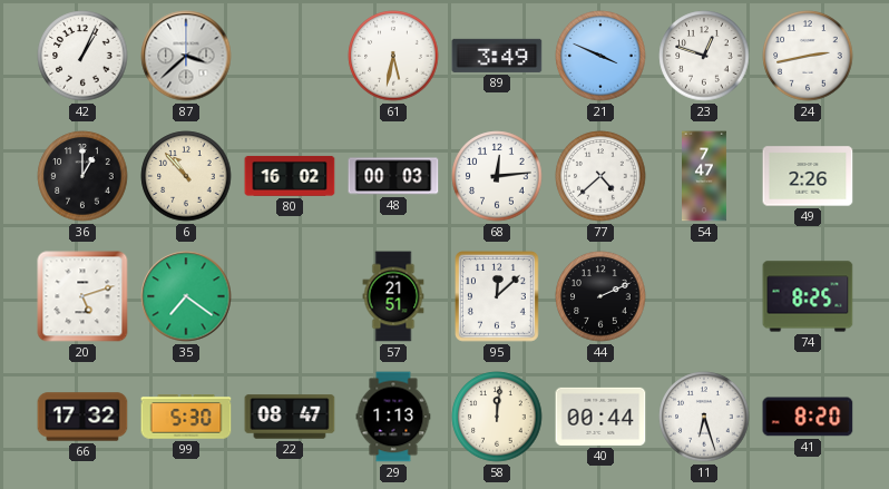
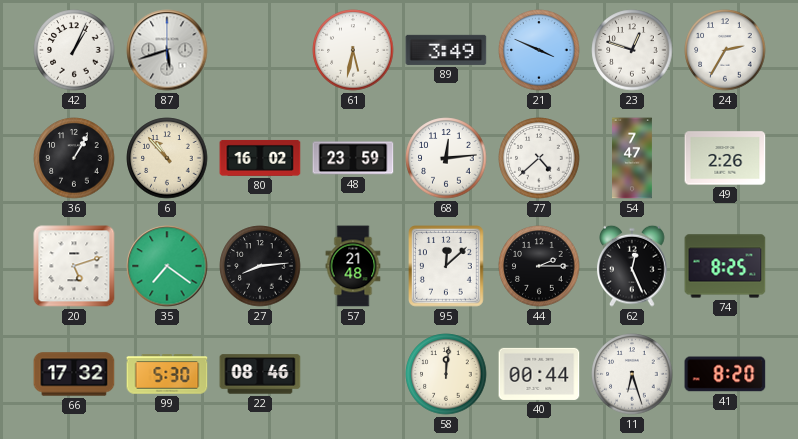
87: 3:38 -> 5:42
24: 2:43 -> 2:35
36: 1:00 -> 1:05
48: 00:03 -> 23:59
27: none -> 8:14
57: 21:51 -> 21:48
44: 2:11 -> 2:15
62: none -> 12:26
22: 08:47 -> 08:46
29: 1:13 -> none
